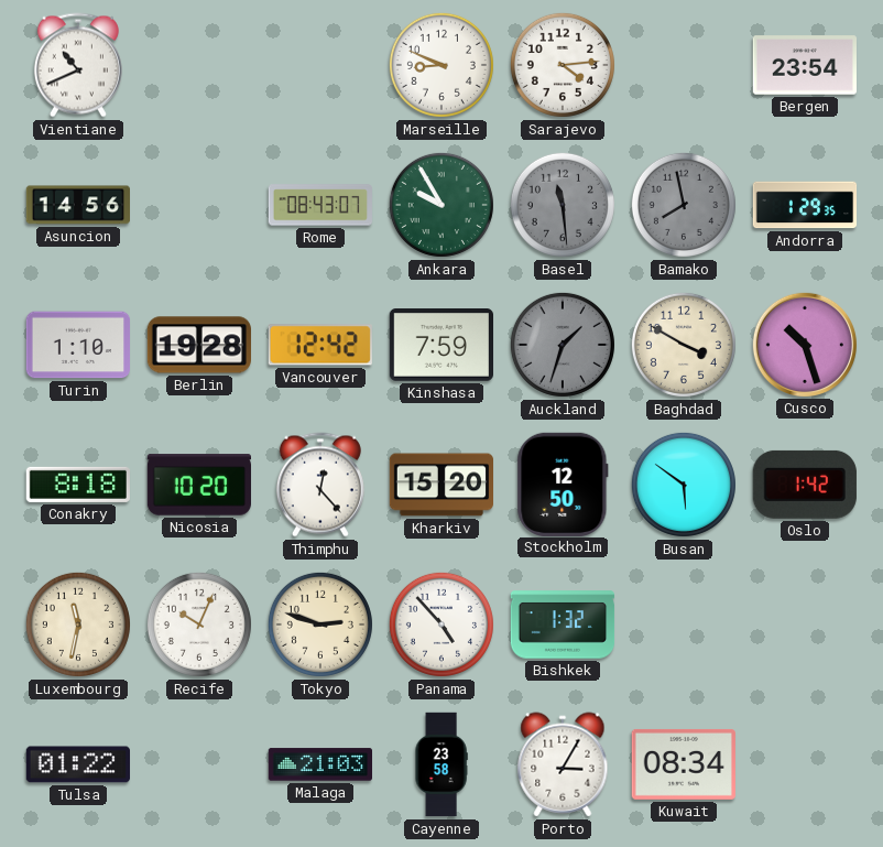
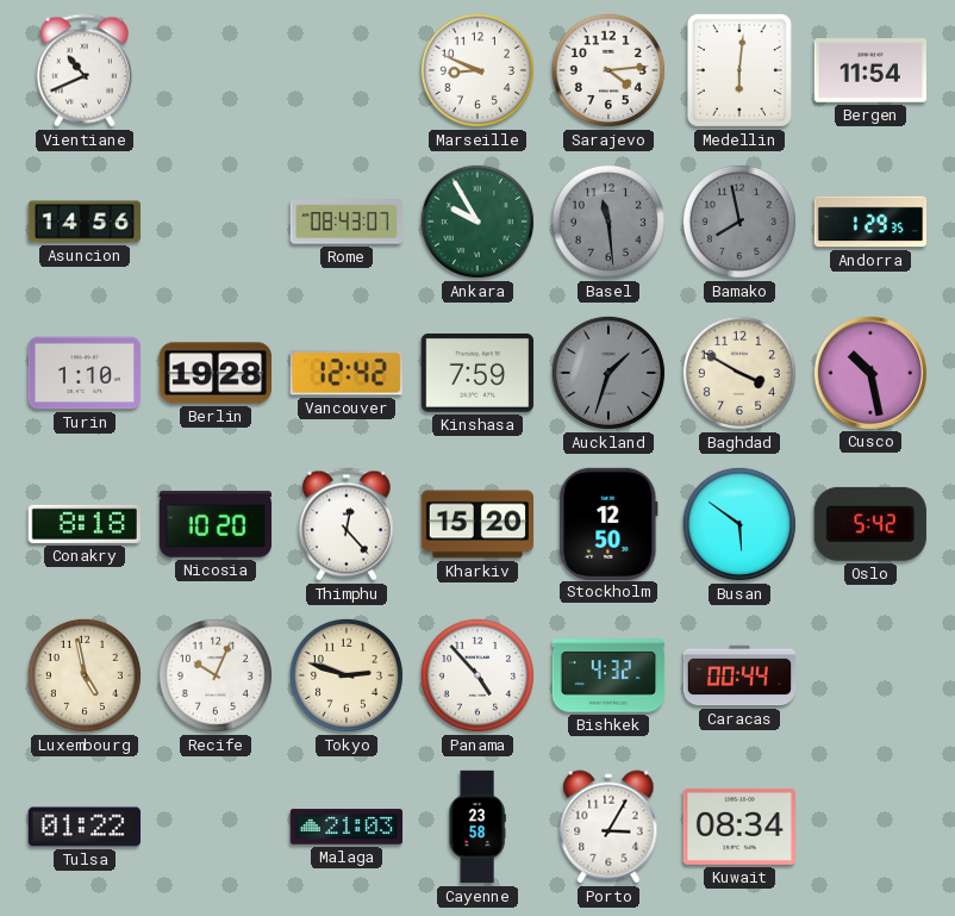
Medellin: none -> 6:01
Bergen: 23:54 -> 11:54
Cusco: 10:27 -> 10:28
Oslo: 1:42 -> 5:42
Luxembourg: 11:32 -> 4:58
Bishkek: 1:32 -> 4:32
Caracas: none -> 00:44
